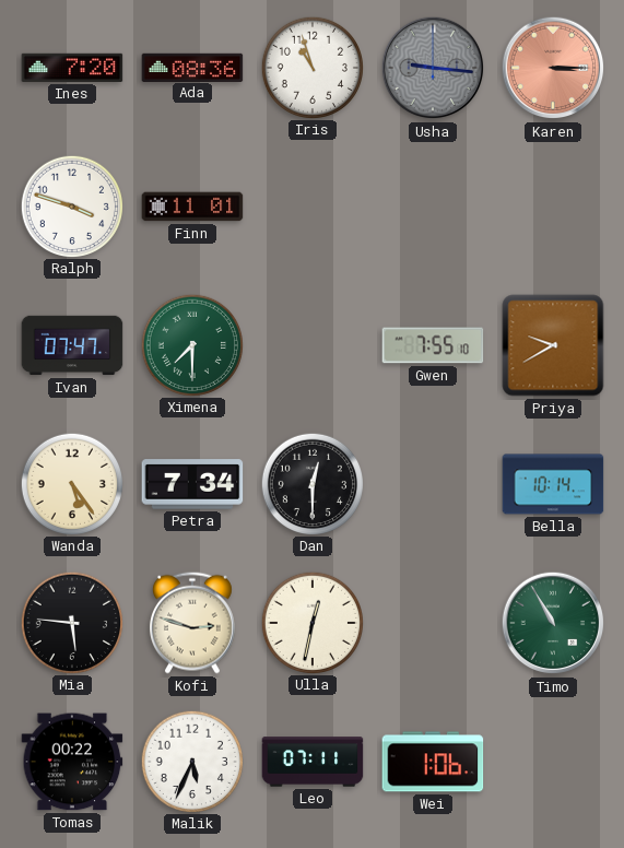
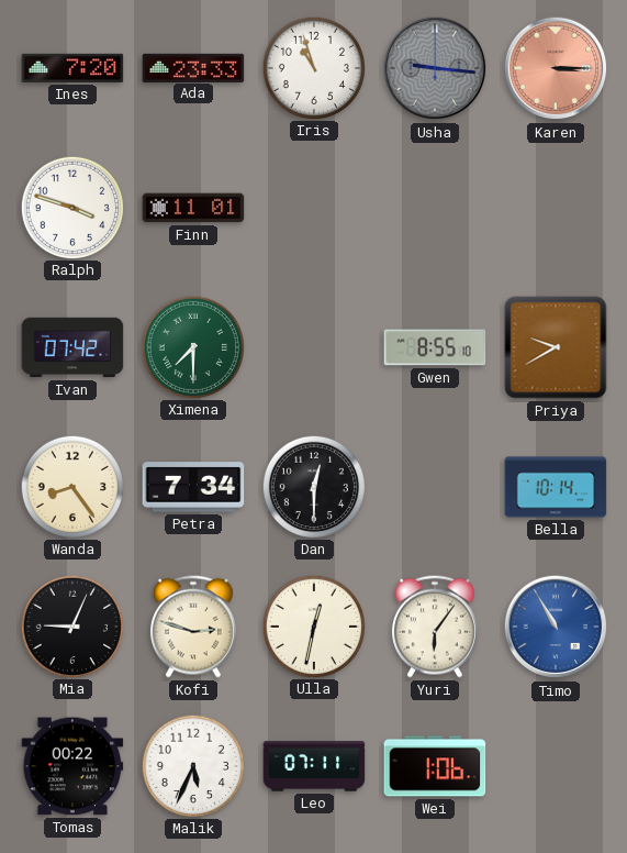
Ada: 08:36 -> 23:33
Ivan: 07:47 -> 07:42
Gwen: 7:55 -> 8:55
Wanda: 5:24 -> 8:24
Mia: 5:46 -> 9:04
Yuri: none -> 6:06
Timo dial: green -> blue
